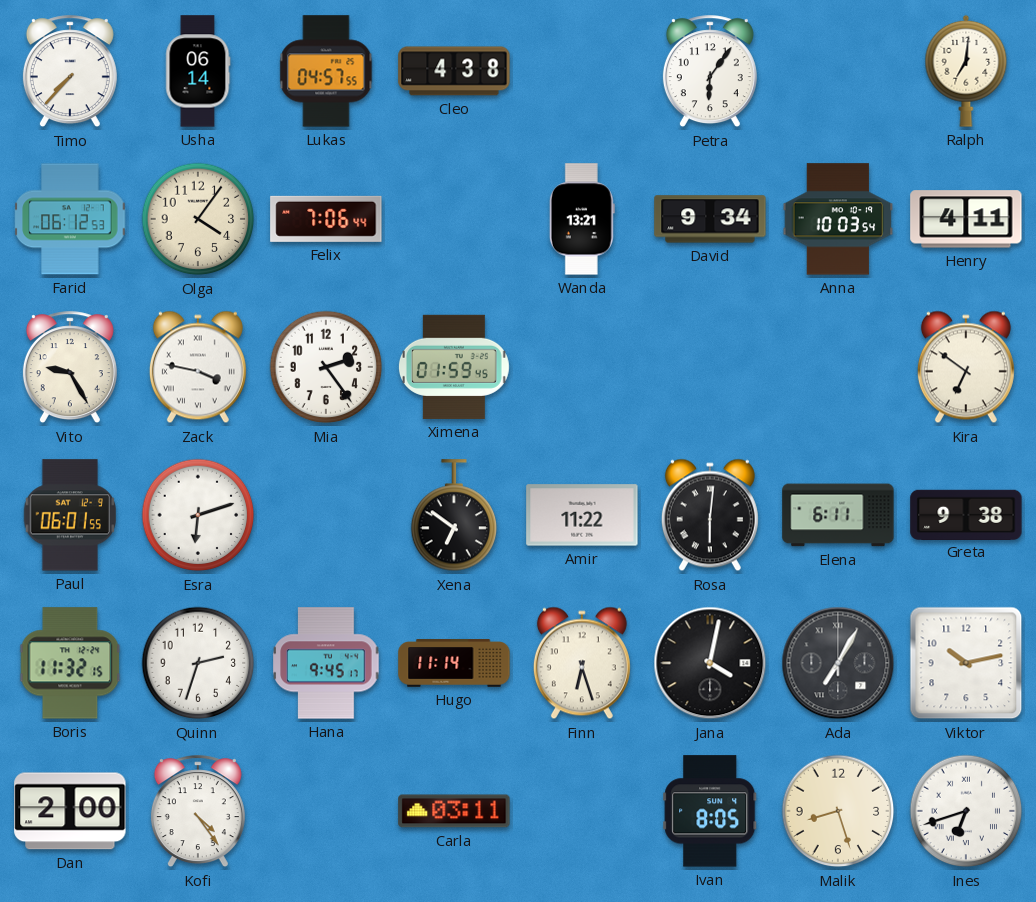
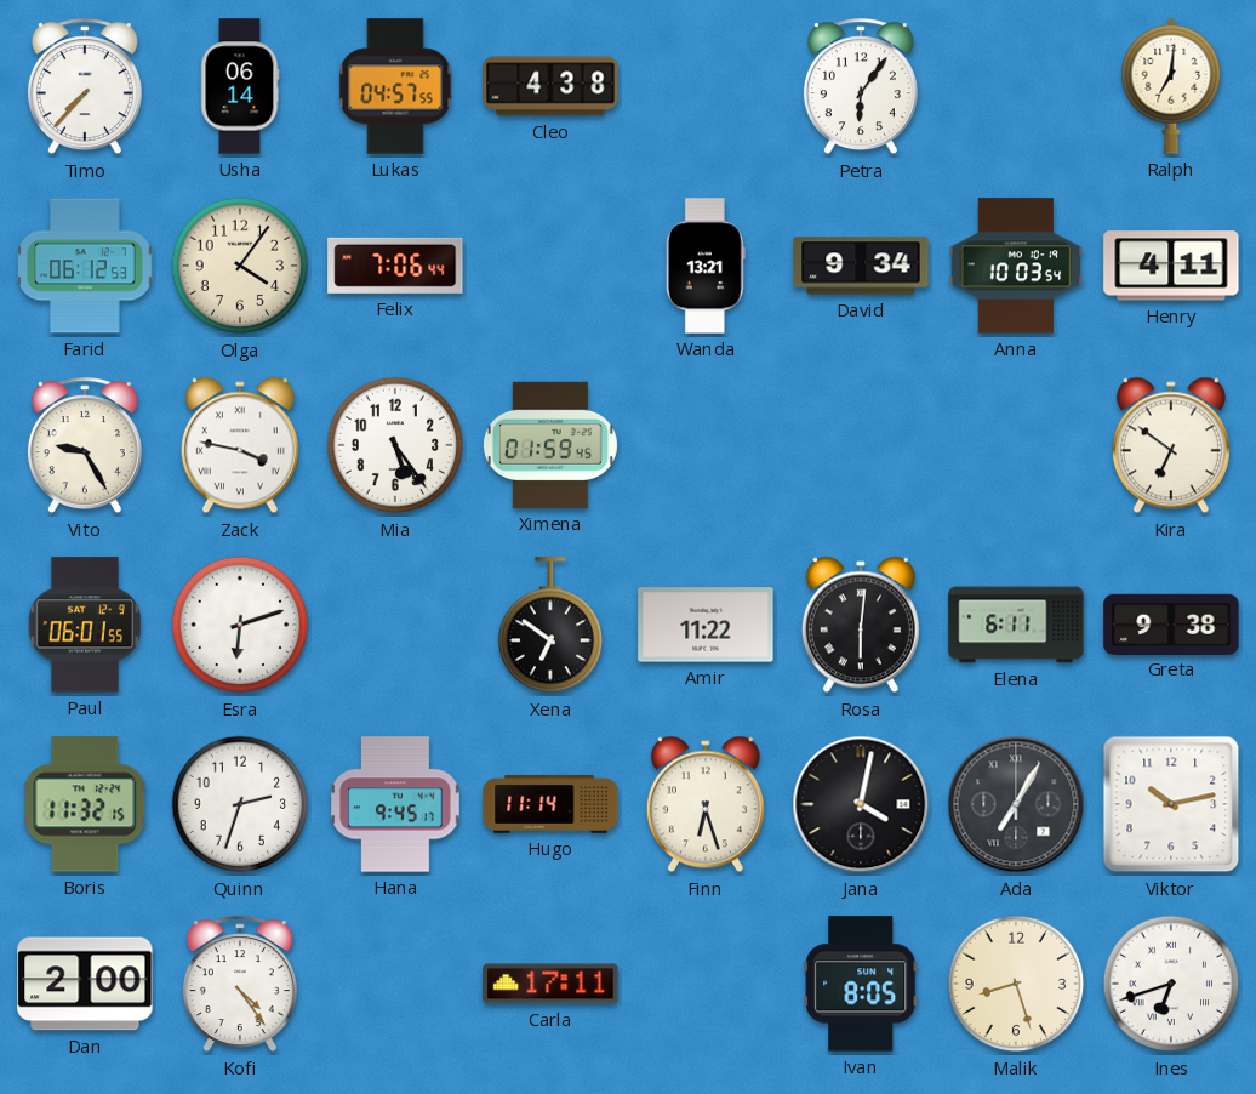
Mia: 2:24 -> 5:24
Carla: 03:11 -> 17:11
